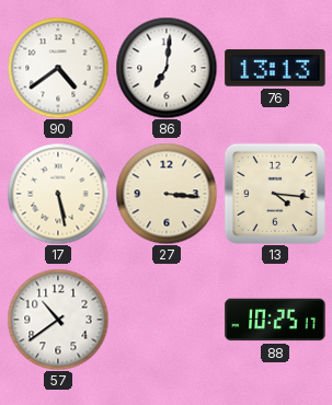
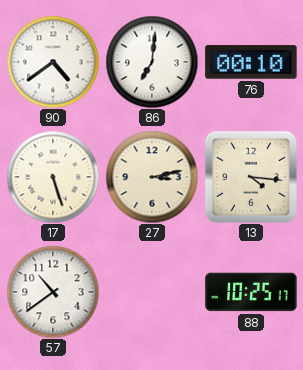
76: 13:13 -> 00:10
17: 5:28 -> 5:27
27: 3:16 -> 3:13
